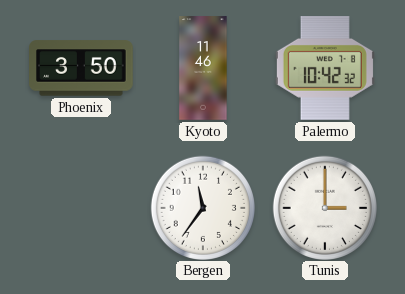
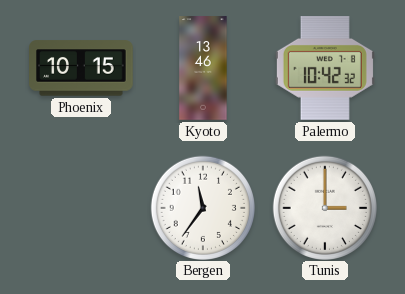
Phoenix: 3:50 -> 10:15
Kyoto: 11:46 -> 13:46
